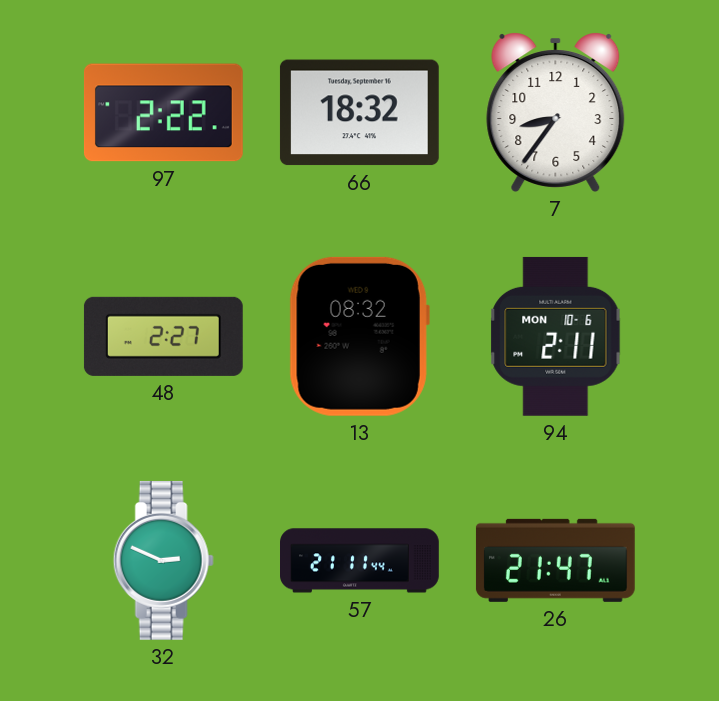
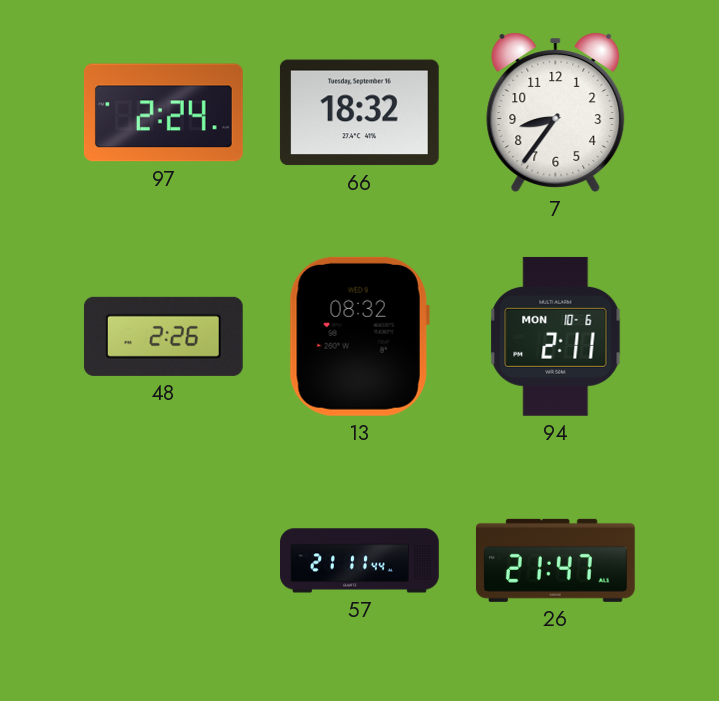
97: 2:22 -> 2:24
48: 2:27 -> 2:26
32: 2:49 -> none
